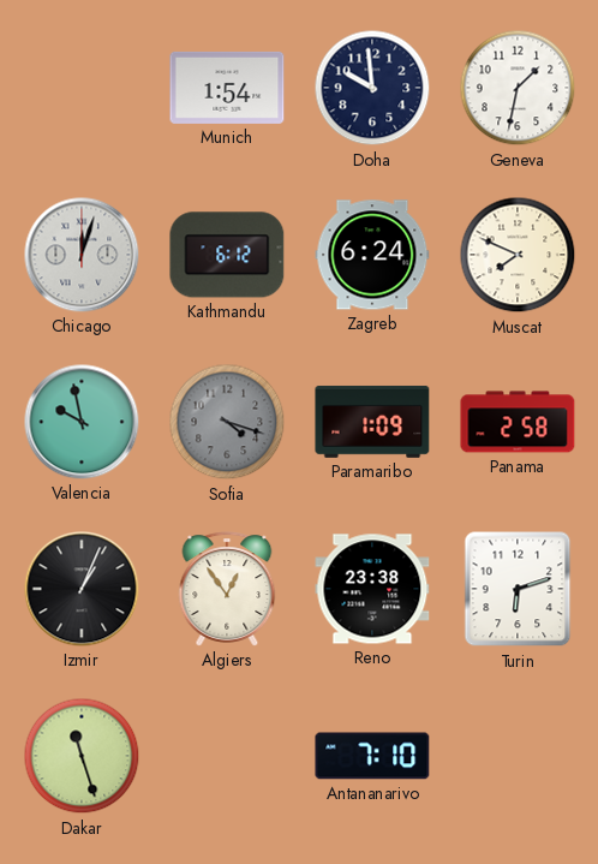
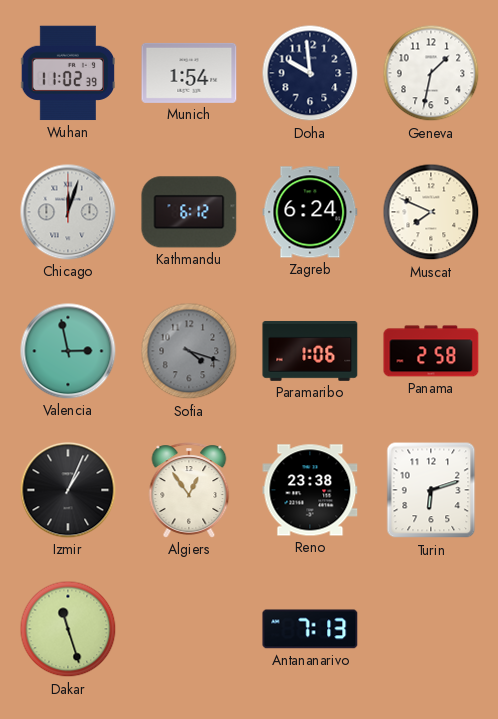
Wuhan: none -> 11:02
Valencia: 9:58 -> 2:58
Paramaribo: 1:09 -> 1:06
Antananarivo: 7:10 -> 7:13
